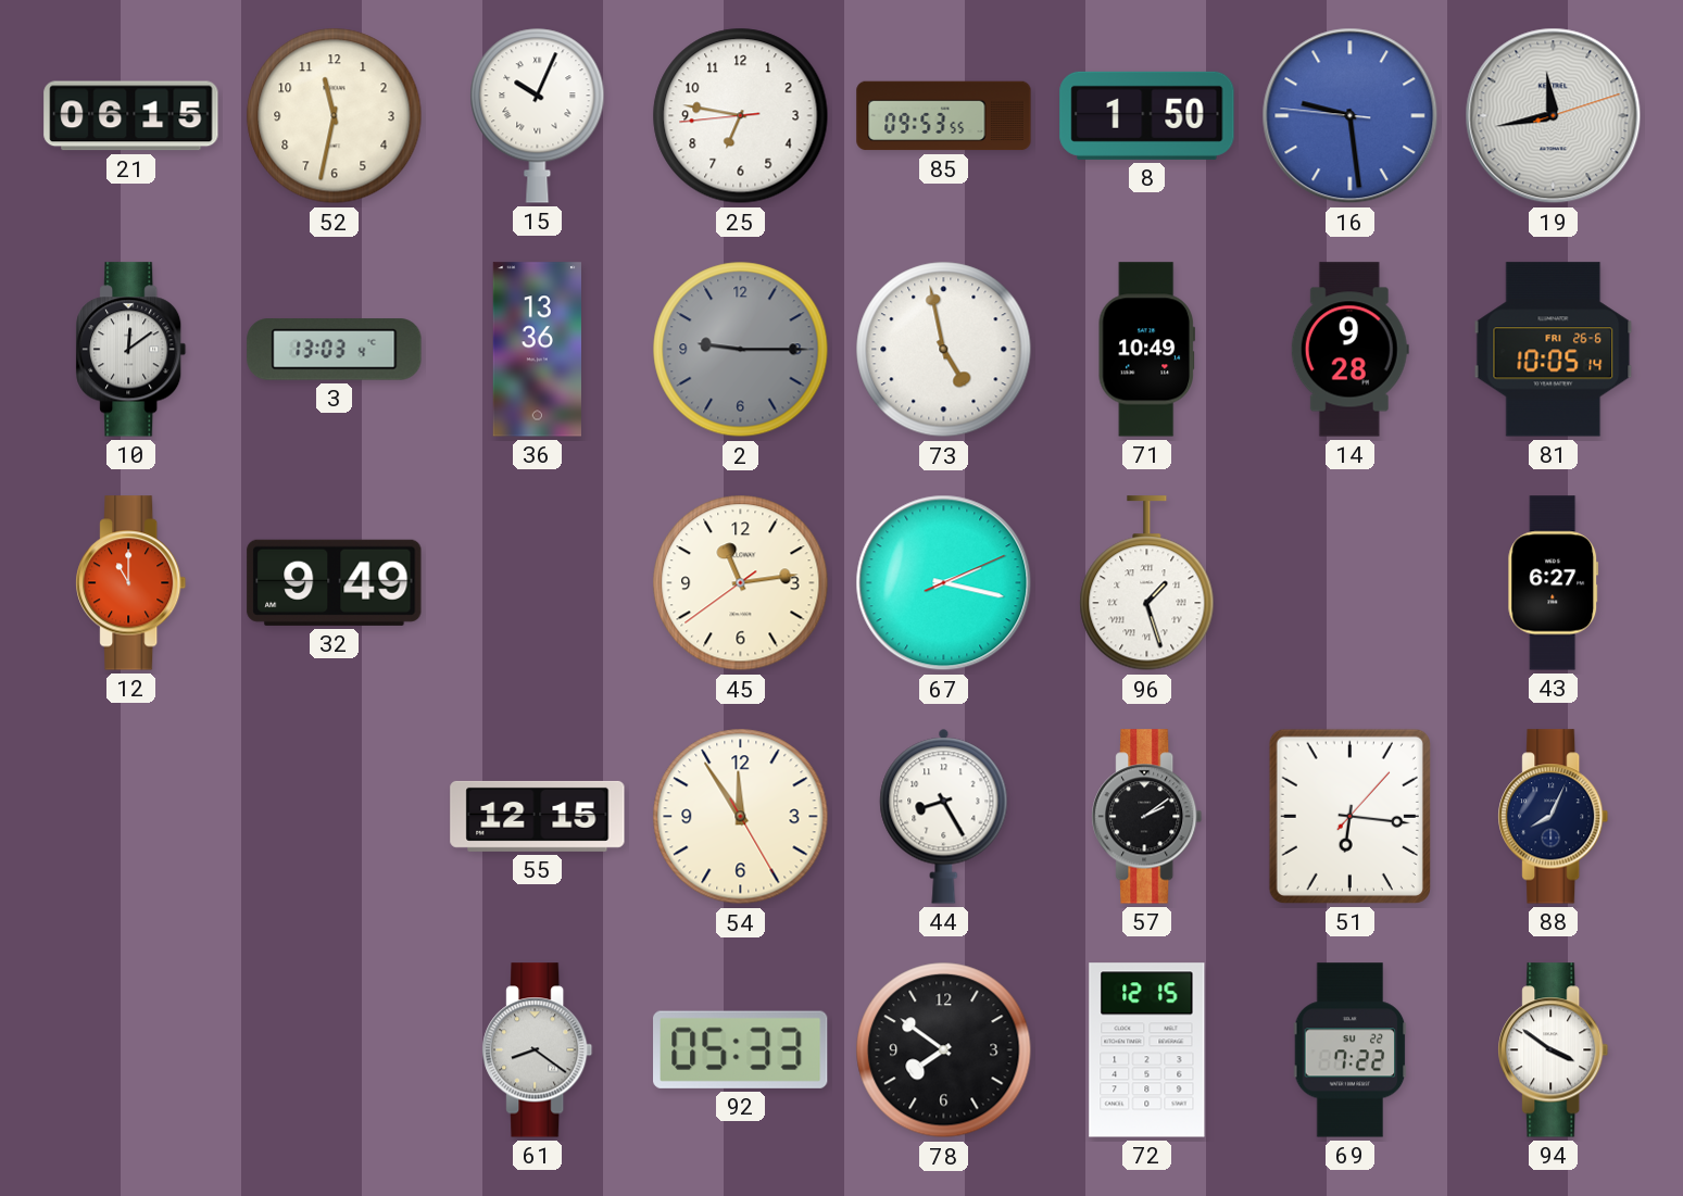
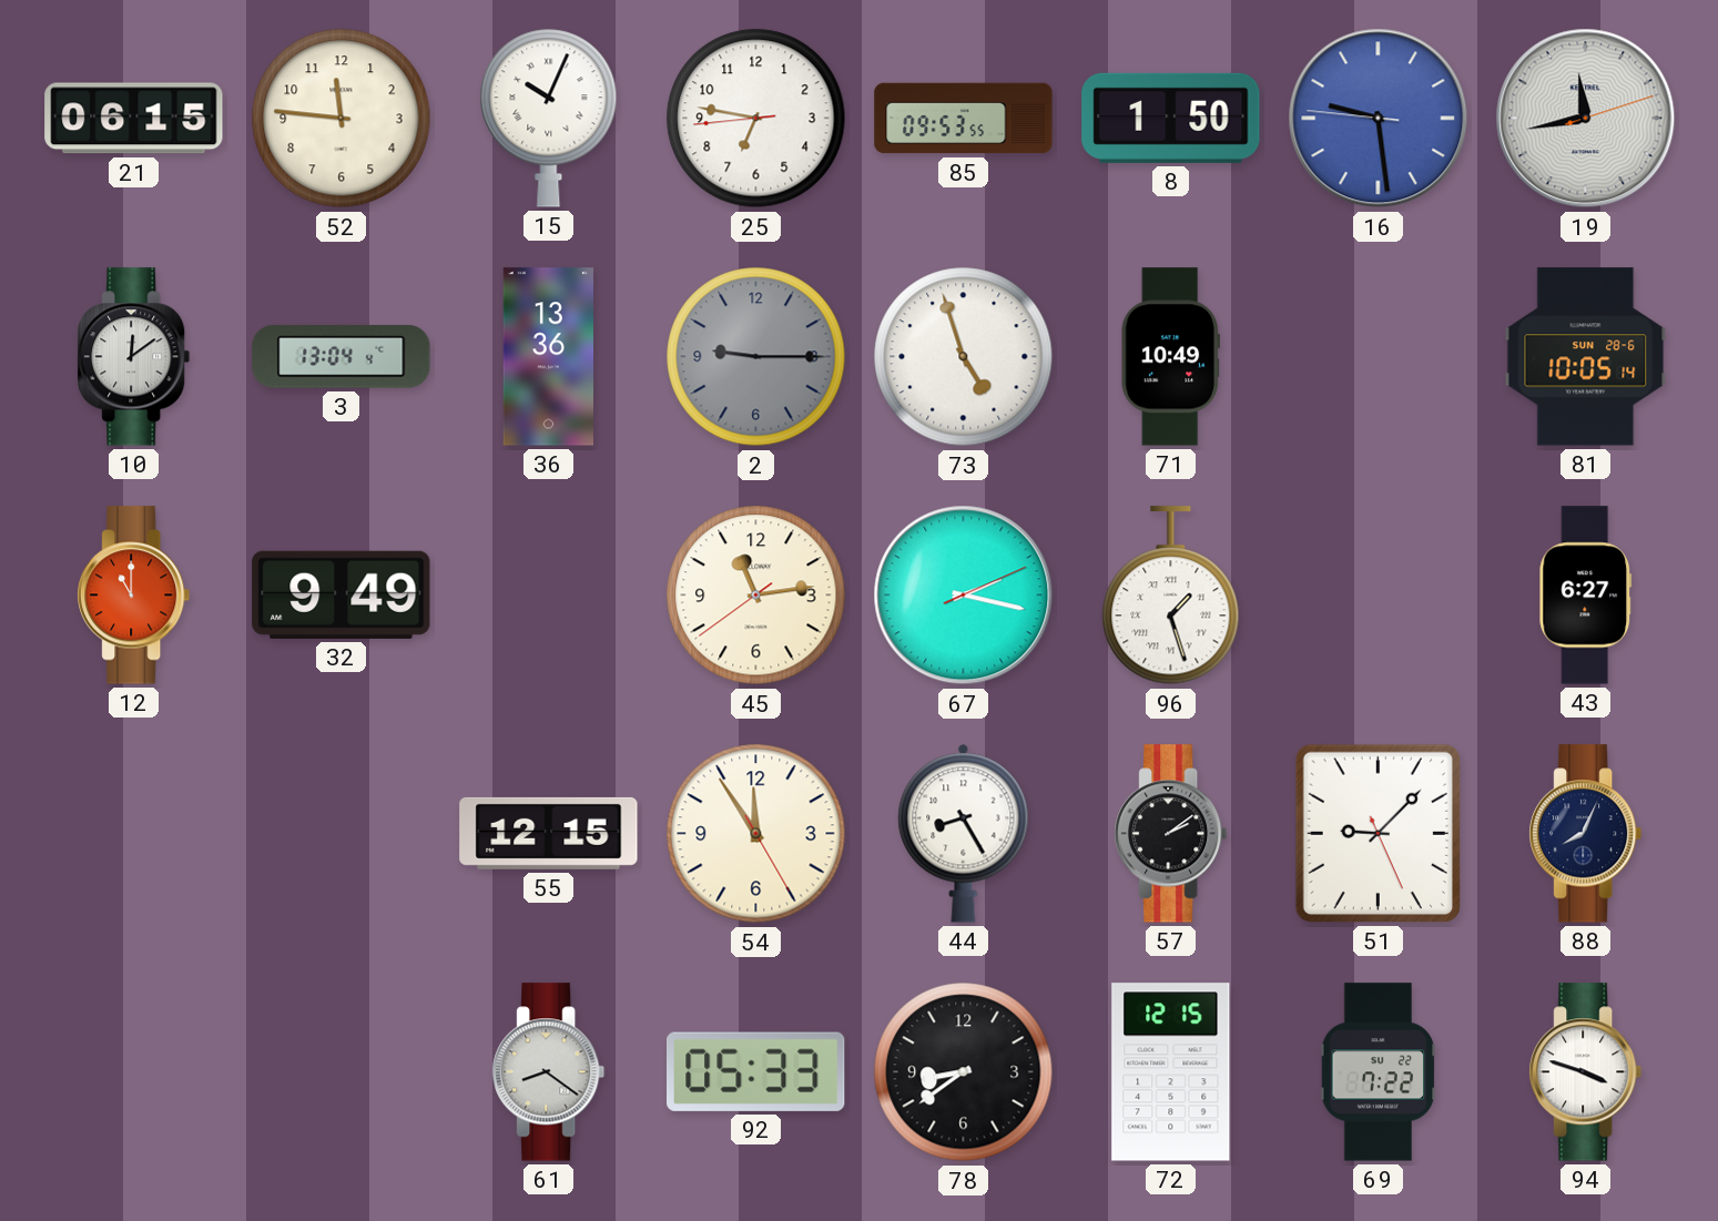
52: 11:32 -> 11:46
3: 13:03 -> 13:04
73: 4:58 -> 4:57
14: 9:28 -> none
81 date: FRI 26-6 -> SUN 28-6
51: 6:16 -> 9:07
78: 7:51 -> 8:39
94: 3:51 -> 3:48
